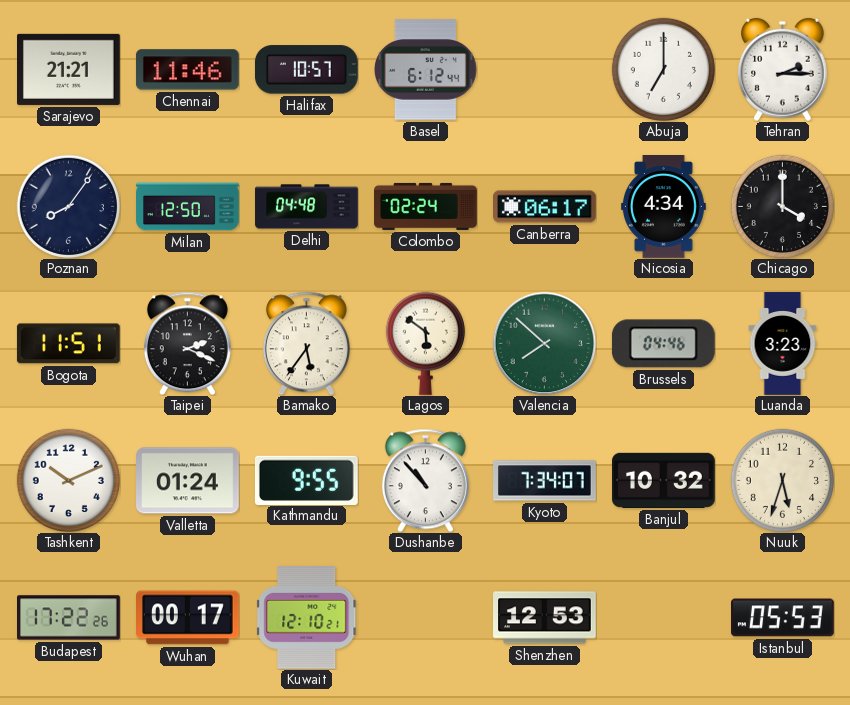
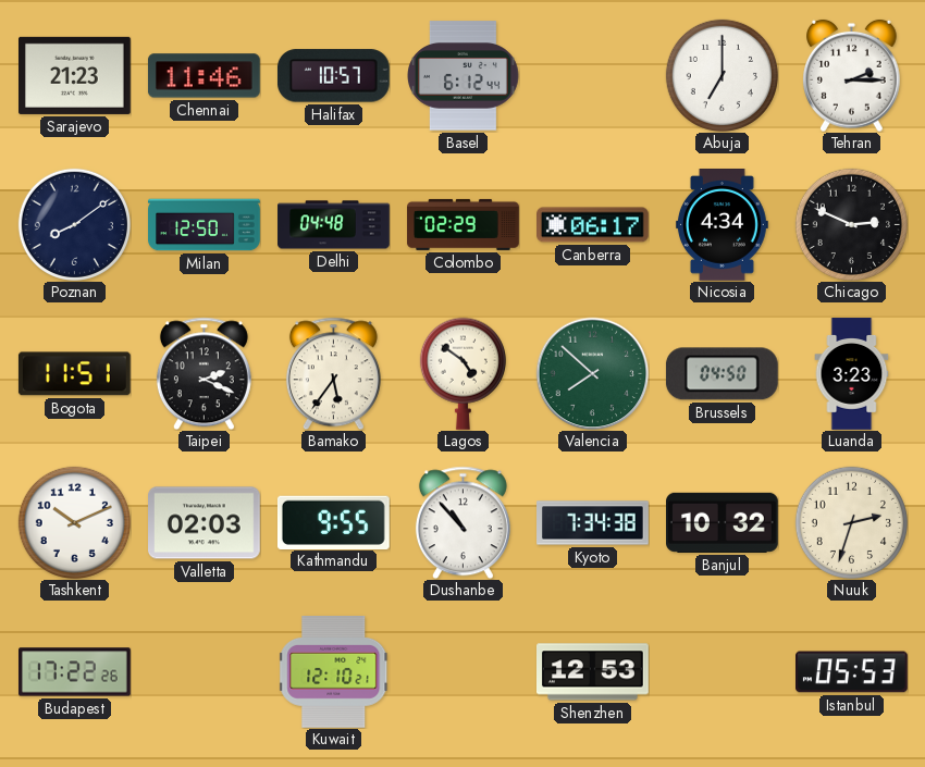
Sarajevo: 21:21 -> 21:23
Poznan: 8:06 -> 8:09
Colombo: 02:24 -> 02:29
Chicago: 4:00 -> 2:49
Lagos: 5:51 -> 4:51
Brussels: 04:46 -> 04:50
Valletta: 01:24 -> 02:03
Kyoto: 7:34:07 -> 7:34:38
Nuuk: 5:33 -> 2:33
Wuhan: 00:17 -> none
